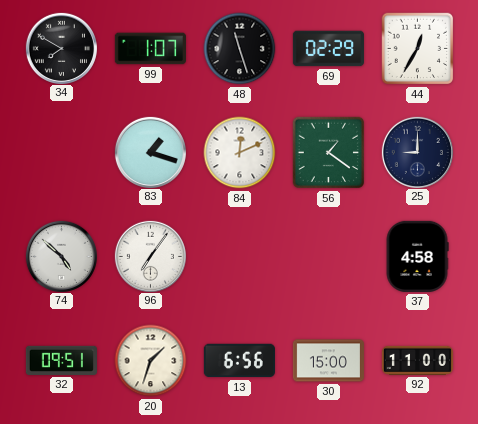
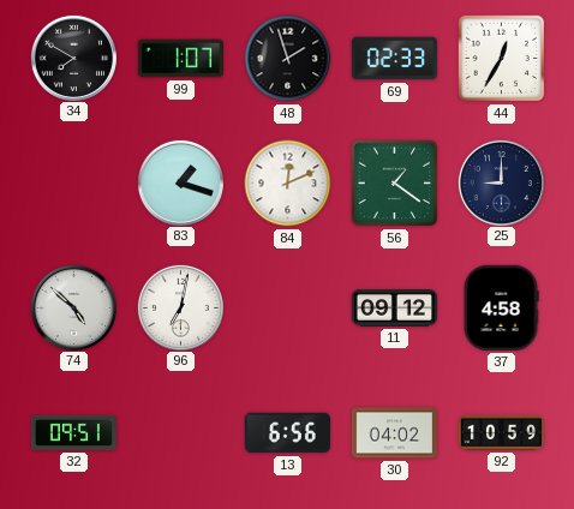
48: 11:27 -> 1:57
69: 02:29 -> 02:33
96: 7:06 -> 7:02
11: none -> 09:12
20: 1:33 -> none
30: 15:00 -> 04:02
92: 11:00 -> 10:59
